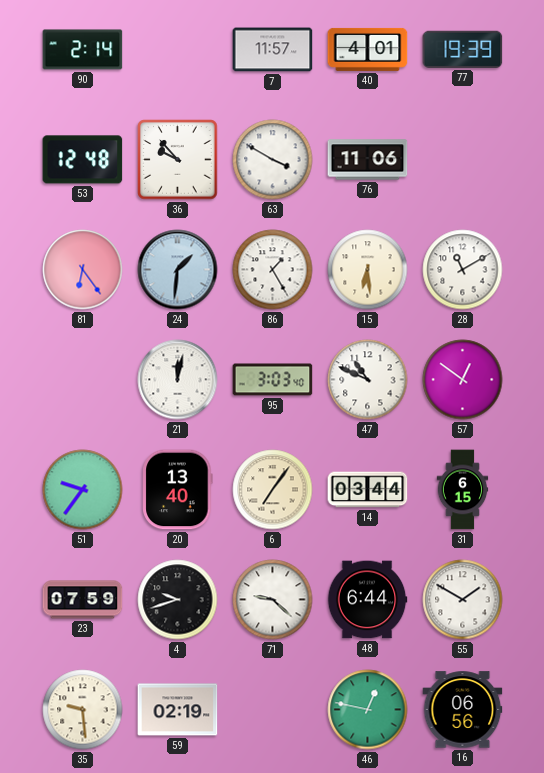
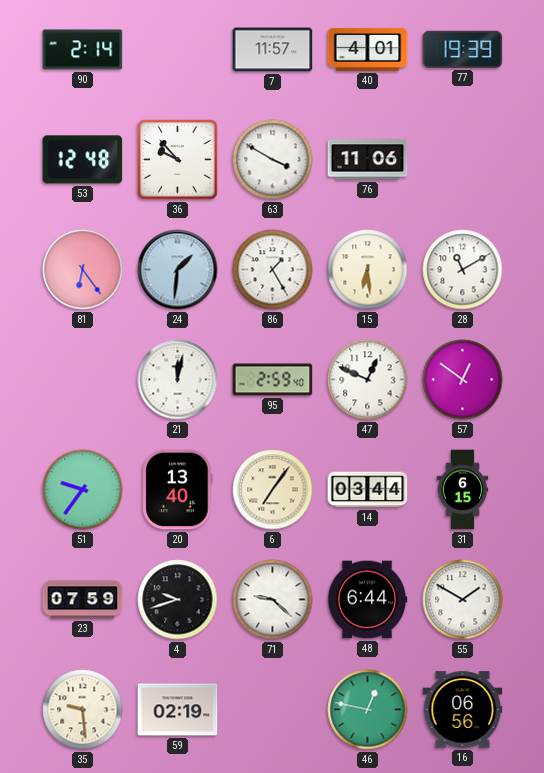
95: 3:03 -> 2:59
47: 10:49 -> 12:49
